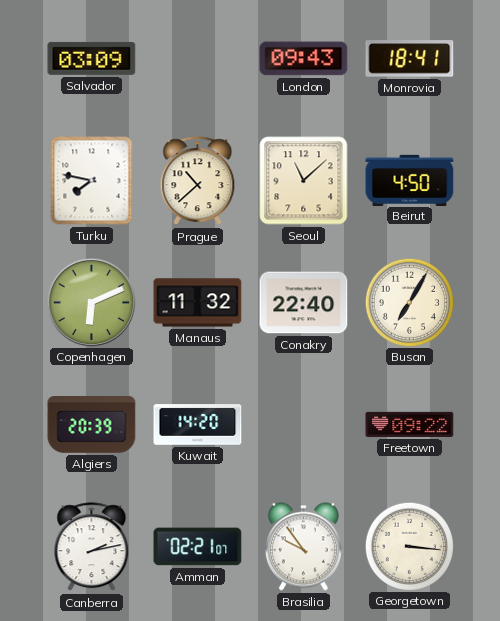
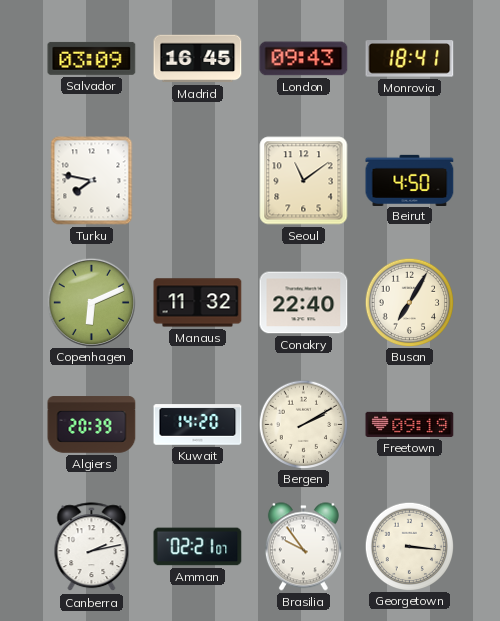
Madrid: none -> 16:45
Prague: 10:38 -> none
Seoul: 11:08 -> 11:09
Bergen: none -> 2:10
Freetown: 09:22 -> 09:19
